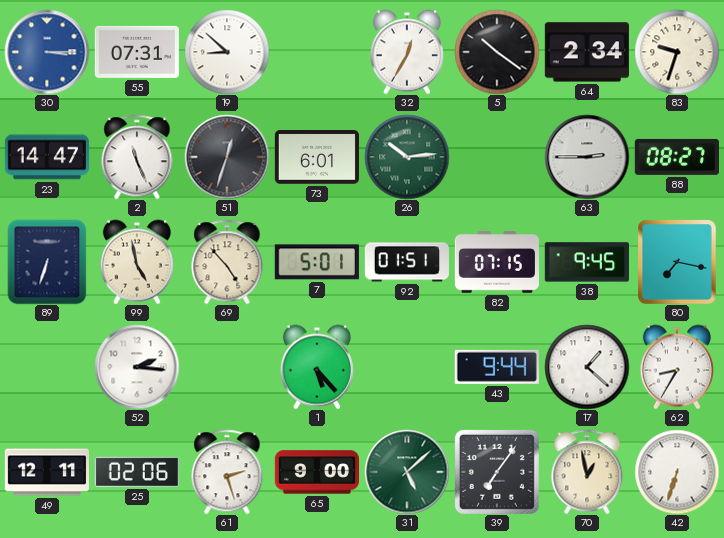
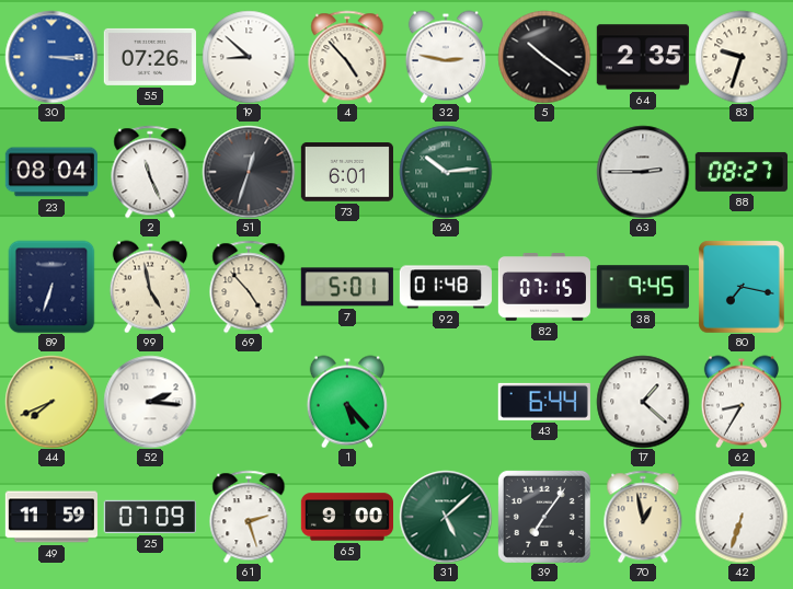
55: 07:31 -> 07:26
4: none -> 4:53
32: 12:35 -> 2:47
64: 2:34 -> 2:35
23: 14:47 -> 08:04
92: 01:51 -> 01:48
44: none -> 7:41
43: 9:44 -> 6:44
49: 12:11 -> 11:59
25: 02:06 -> 07:09
